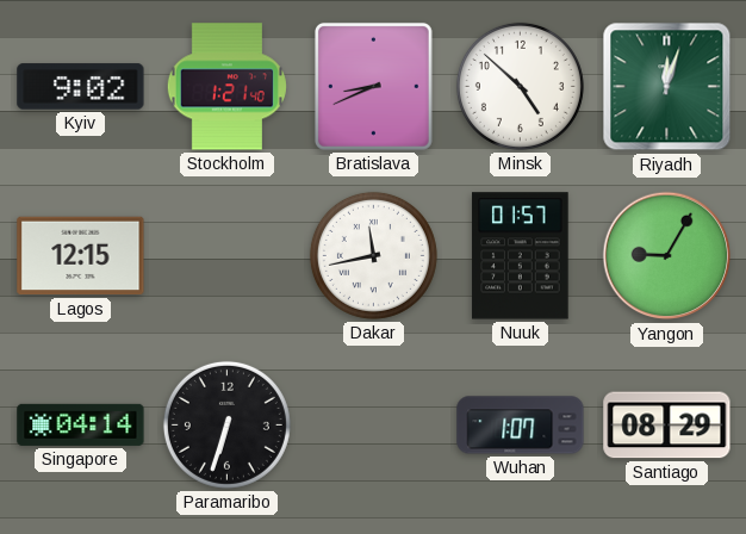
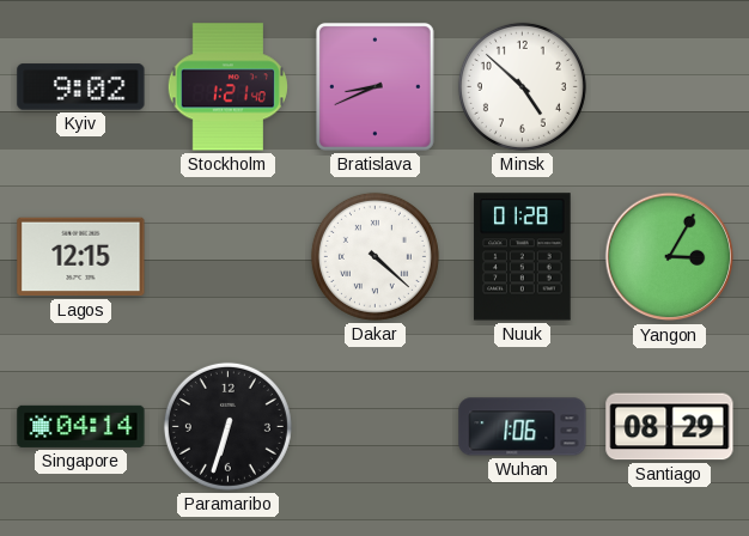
Riyadh: 12:03 -> none
Dakar: 11:43 -> 4:22
Nuuk: 01:57 -> 01:28
Yangon: 9:05 -> 3:05
Wuhan: 1:07 -> 1:06
